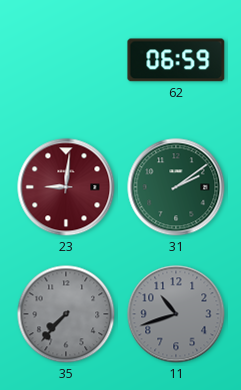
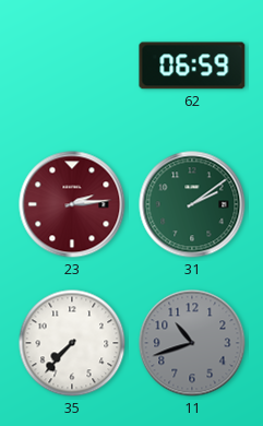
23: 9:01 -> 2:14
35 dial: grey -> white
